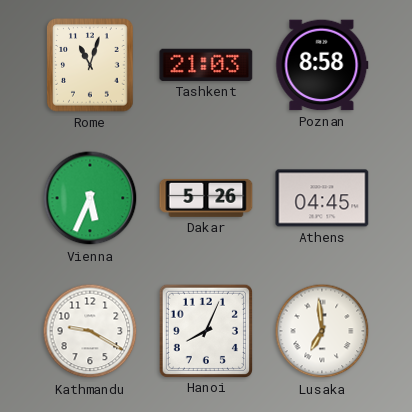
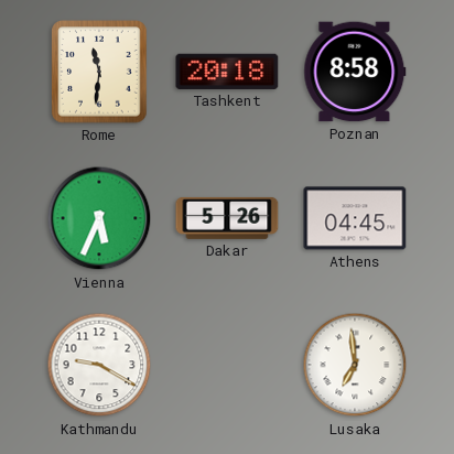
Rome: 11:03 -> 11:31
Tashkent: 21:03 -> 20:18
Hanoi: 8:04 -> none
